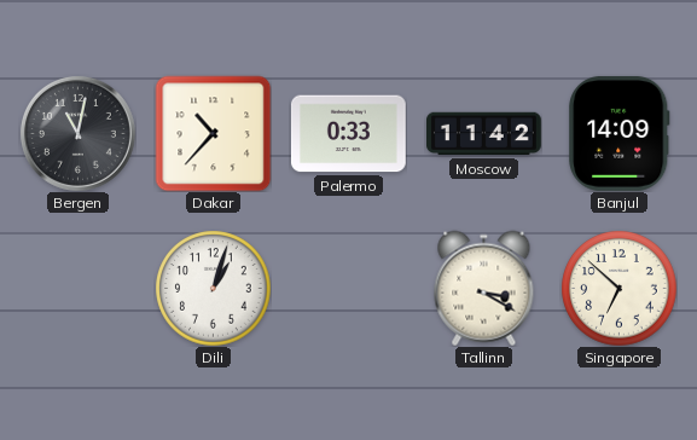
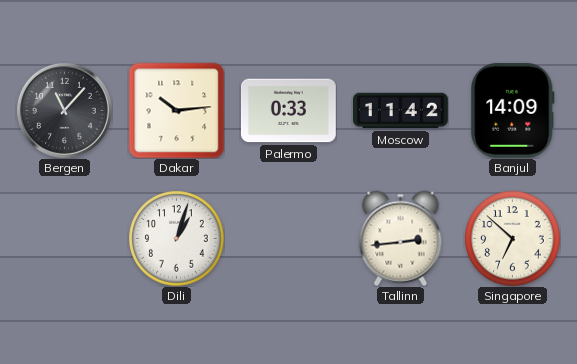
Bergen: 11:02 -> 11:07
Dakar: 10:37 -> 10:14
Tallinn: 3:20 -> 2:44
